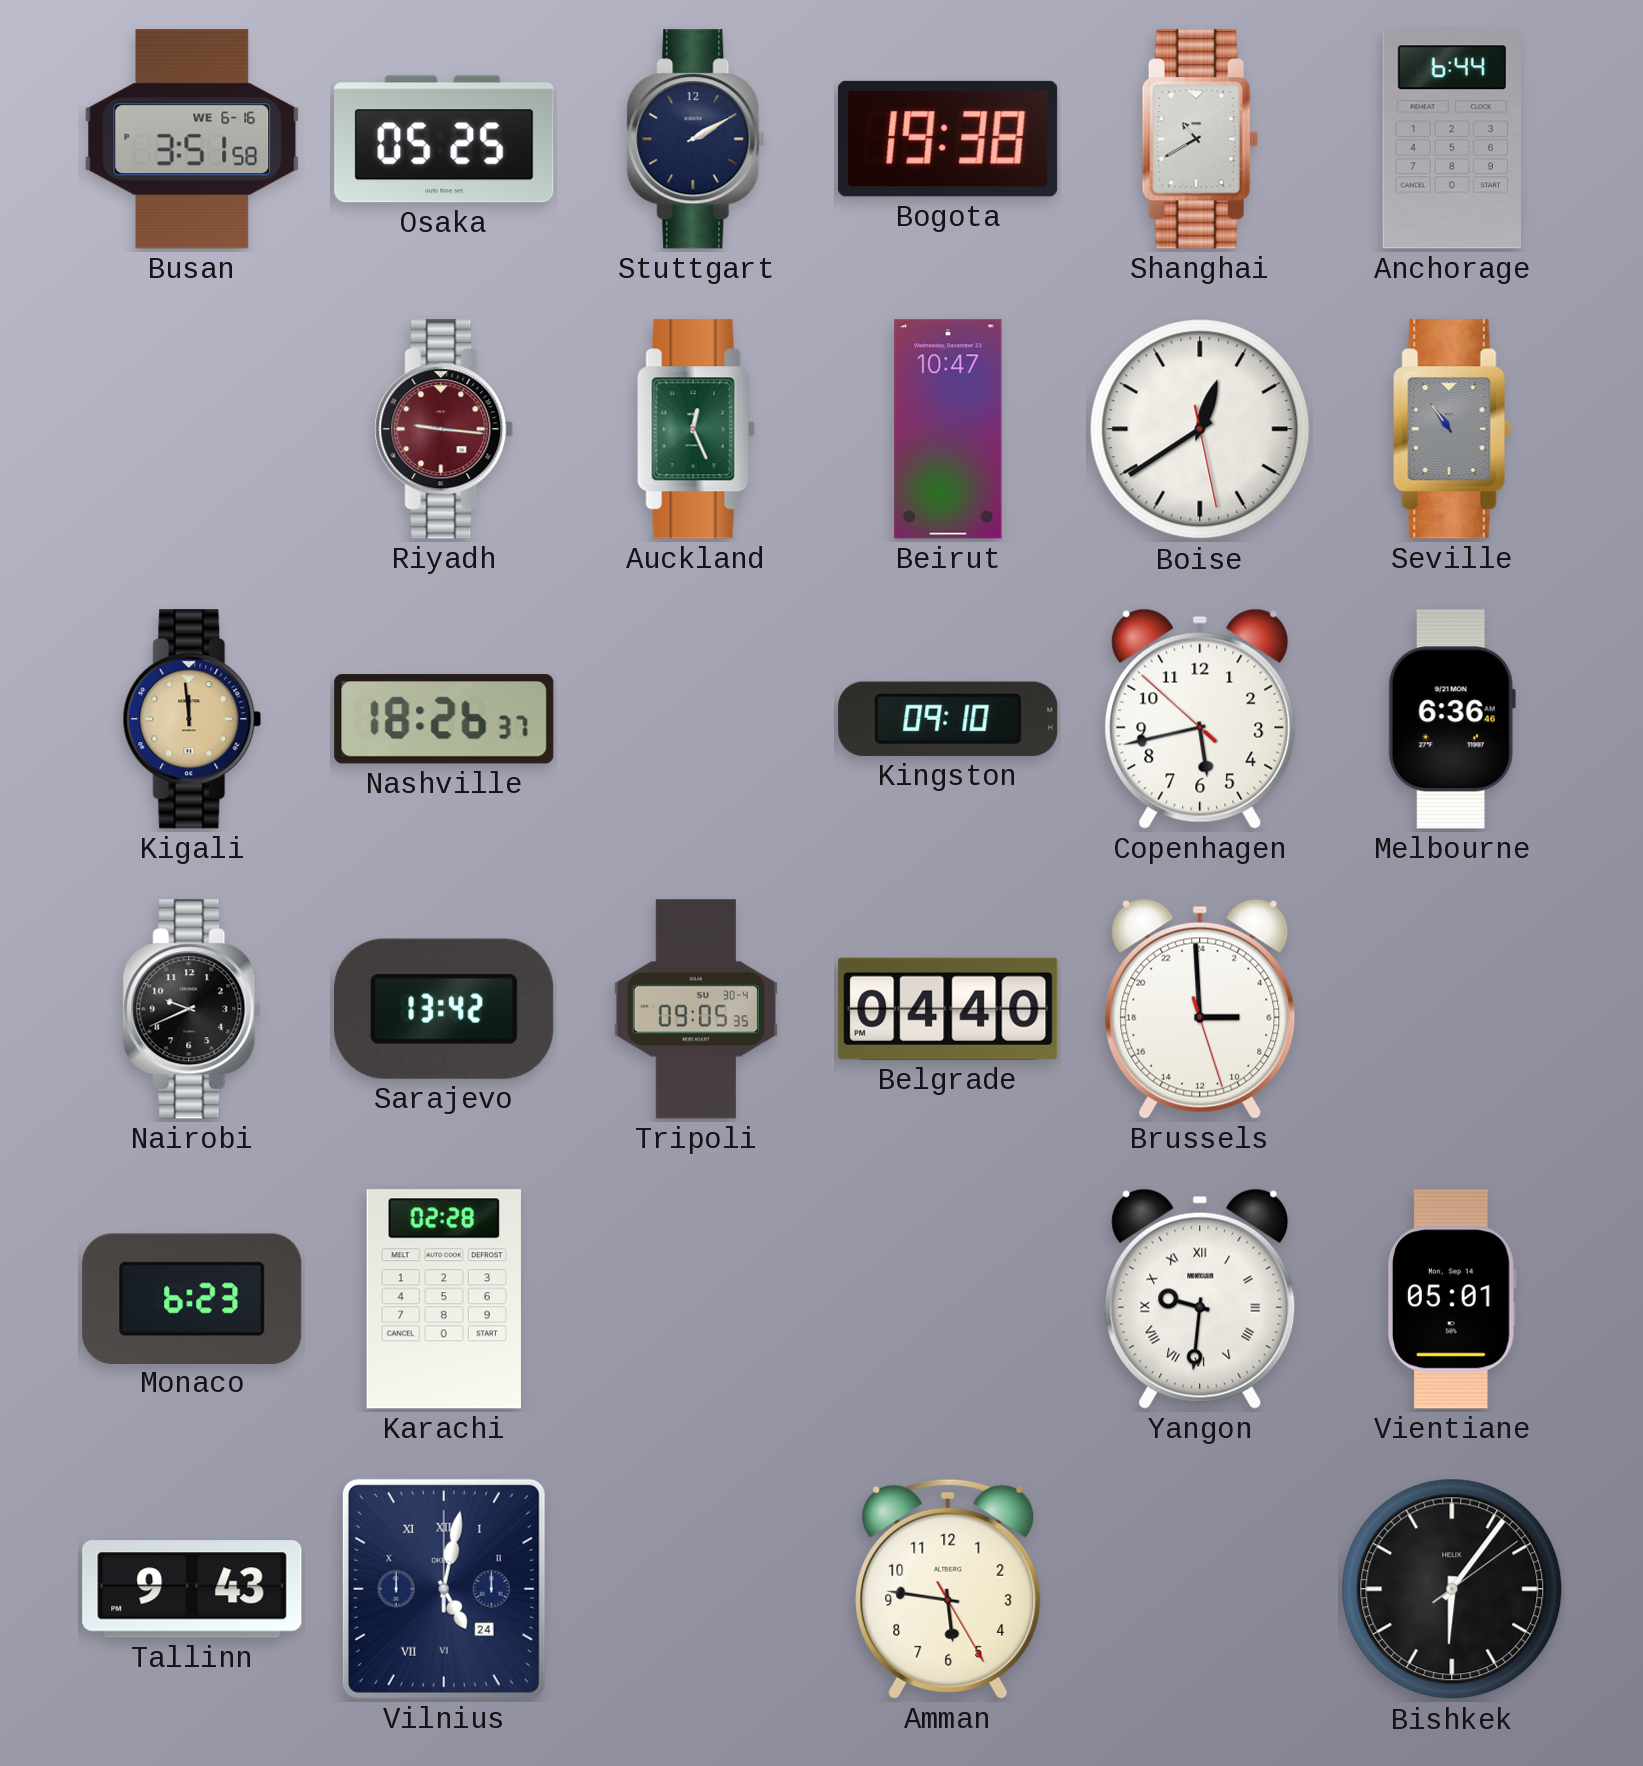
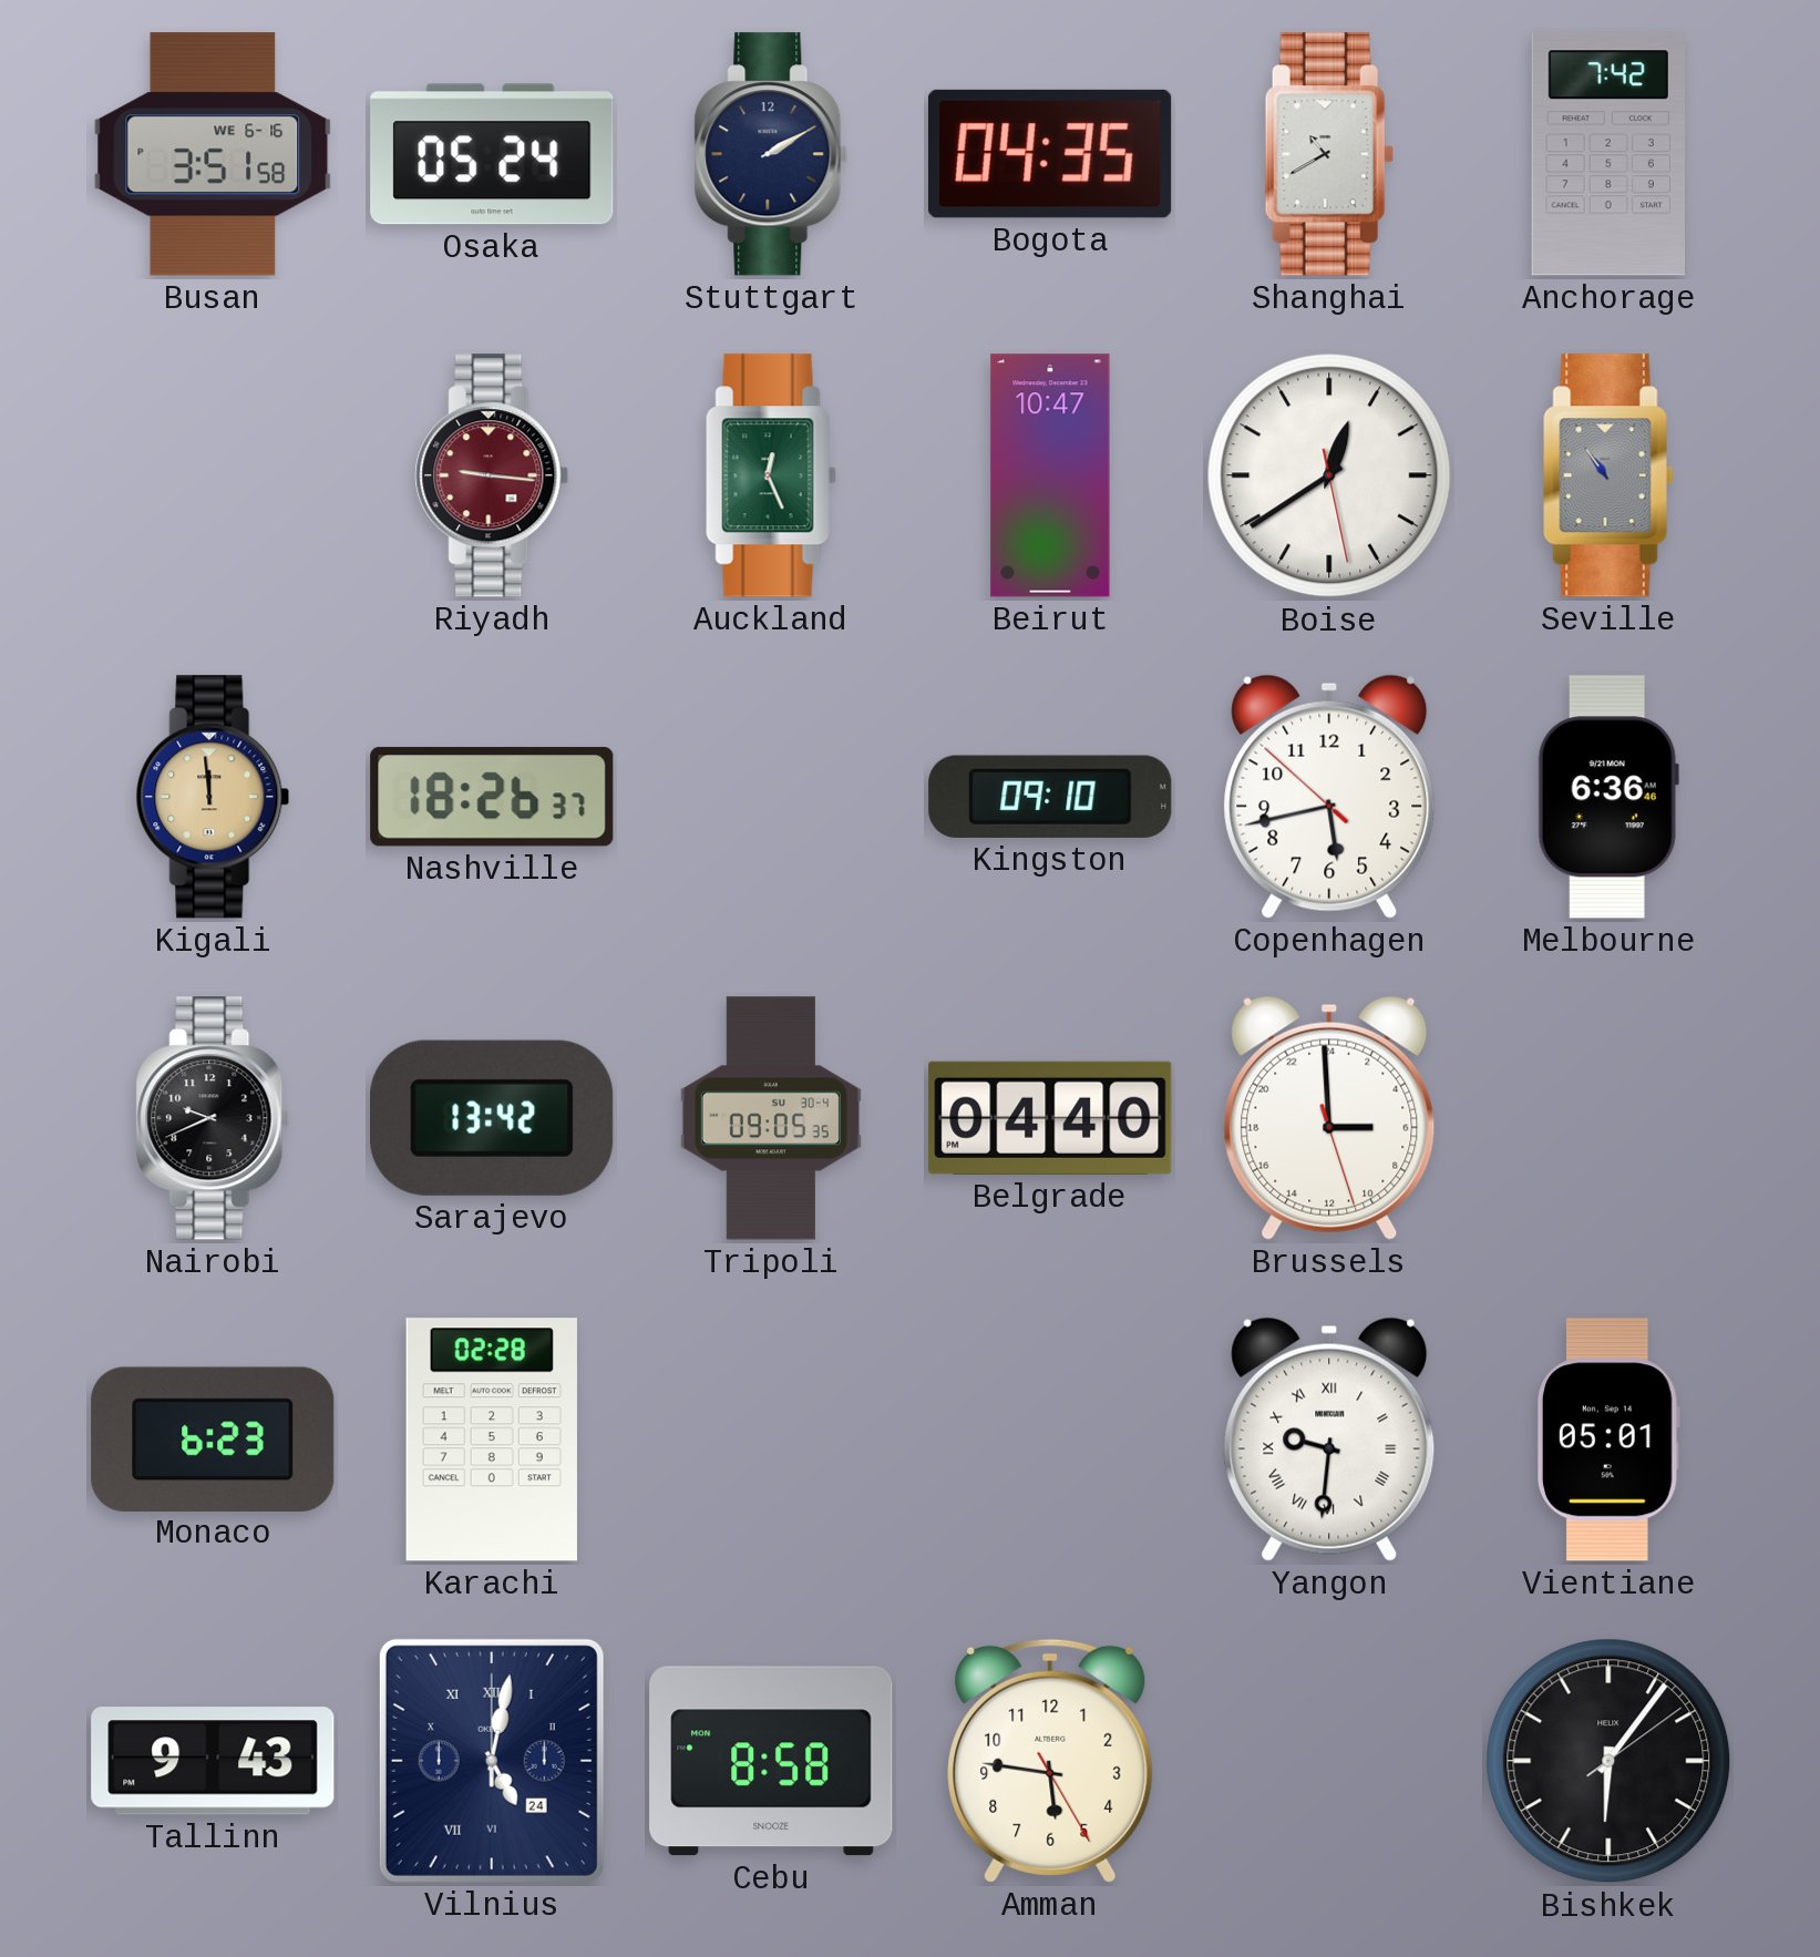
Osaka: 05:25 -> 05:24
Bogota: 19:38 -> 04:35
Anchorage: 6:44 -> 7:42
Cebu: none -> 8:58
